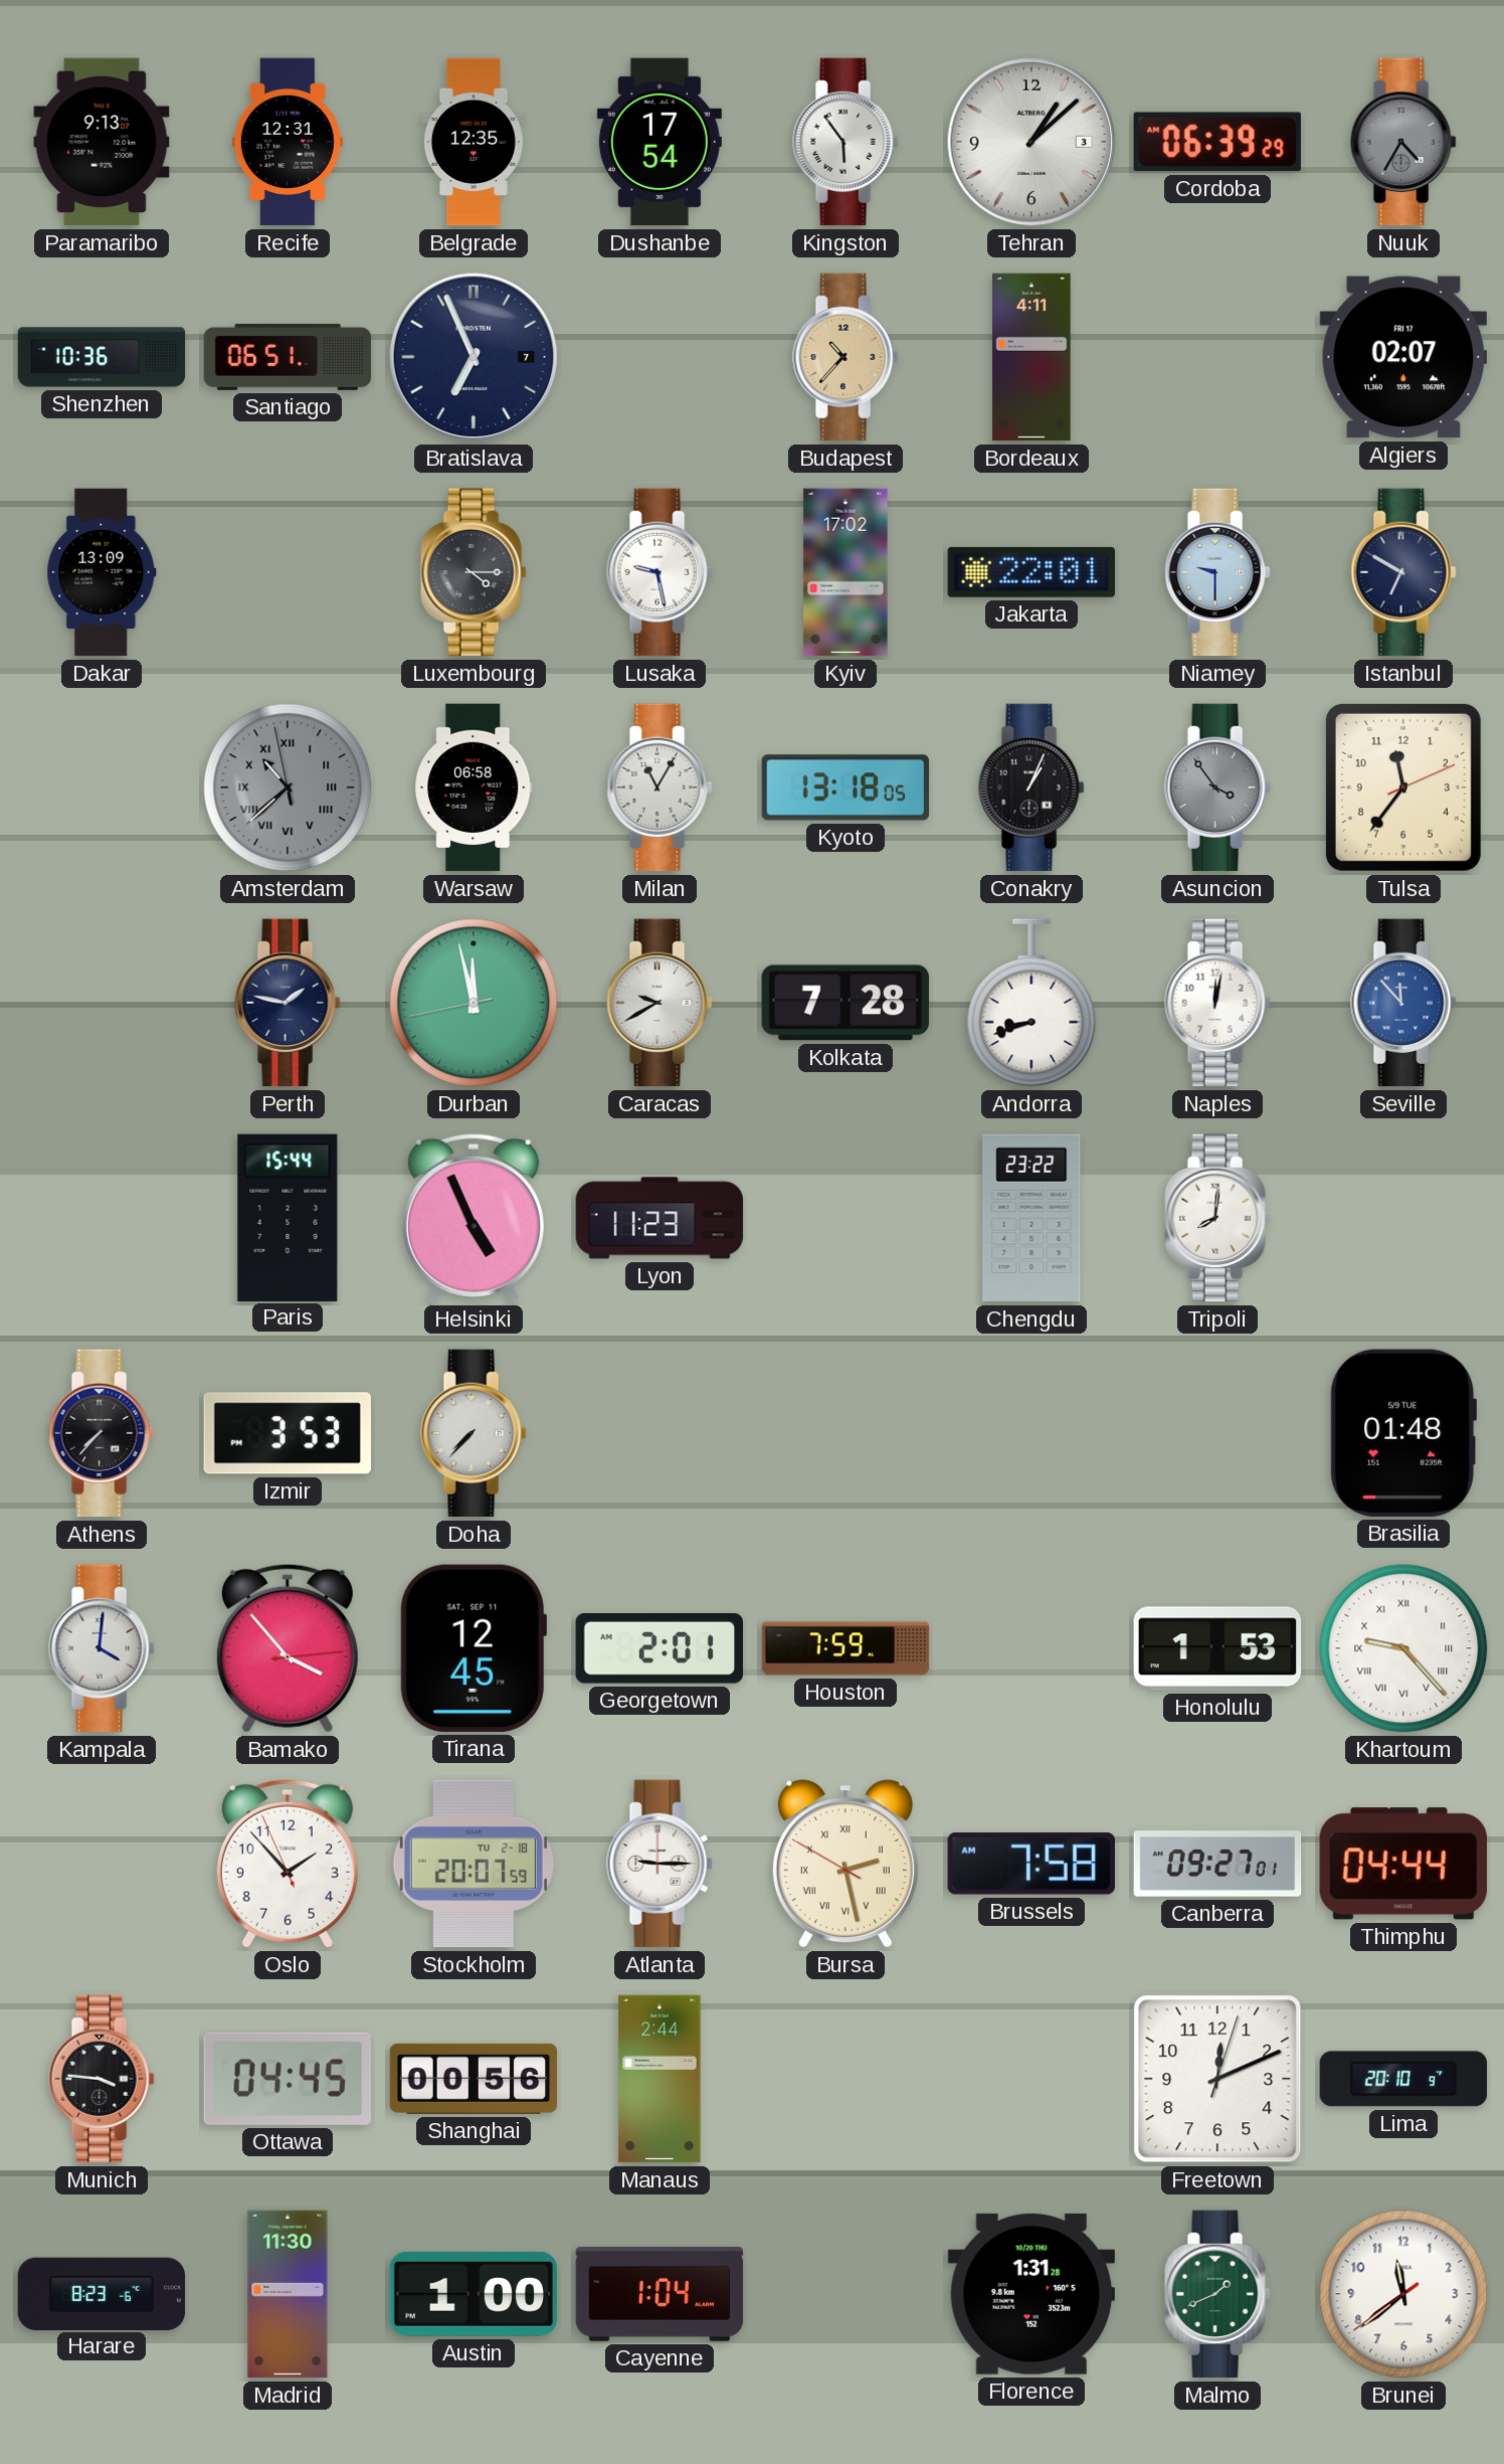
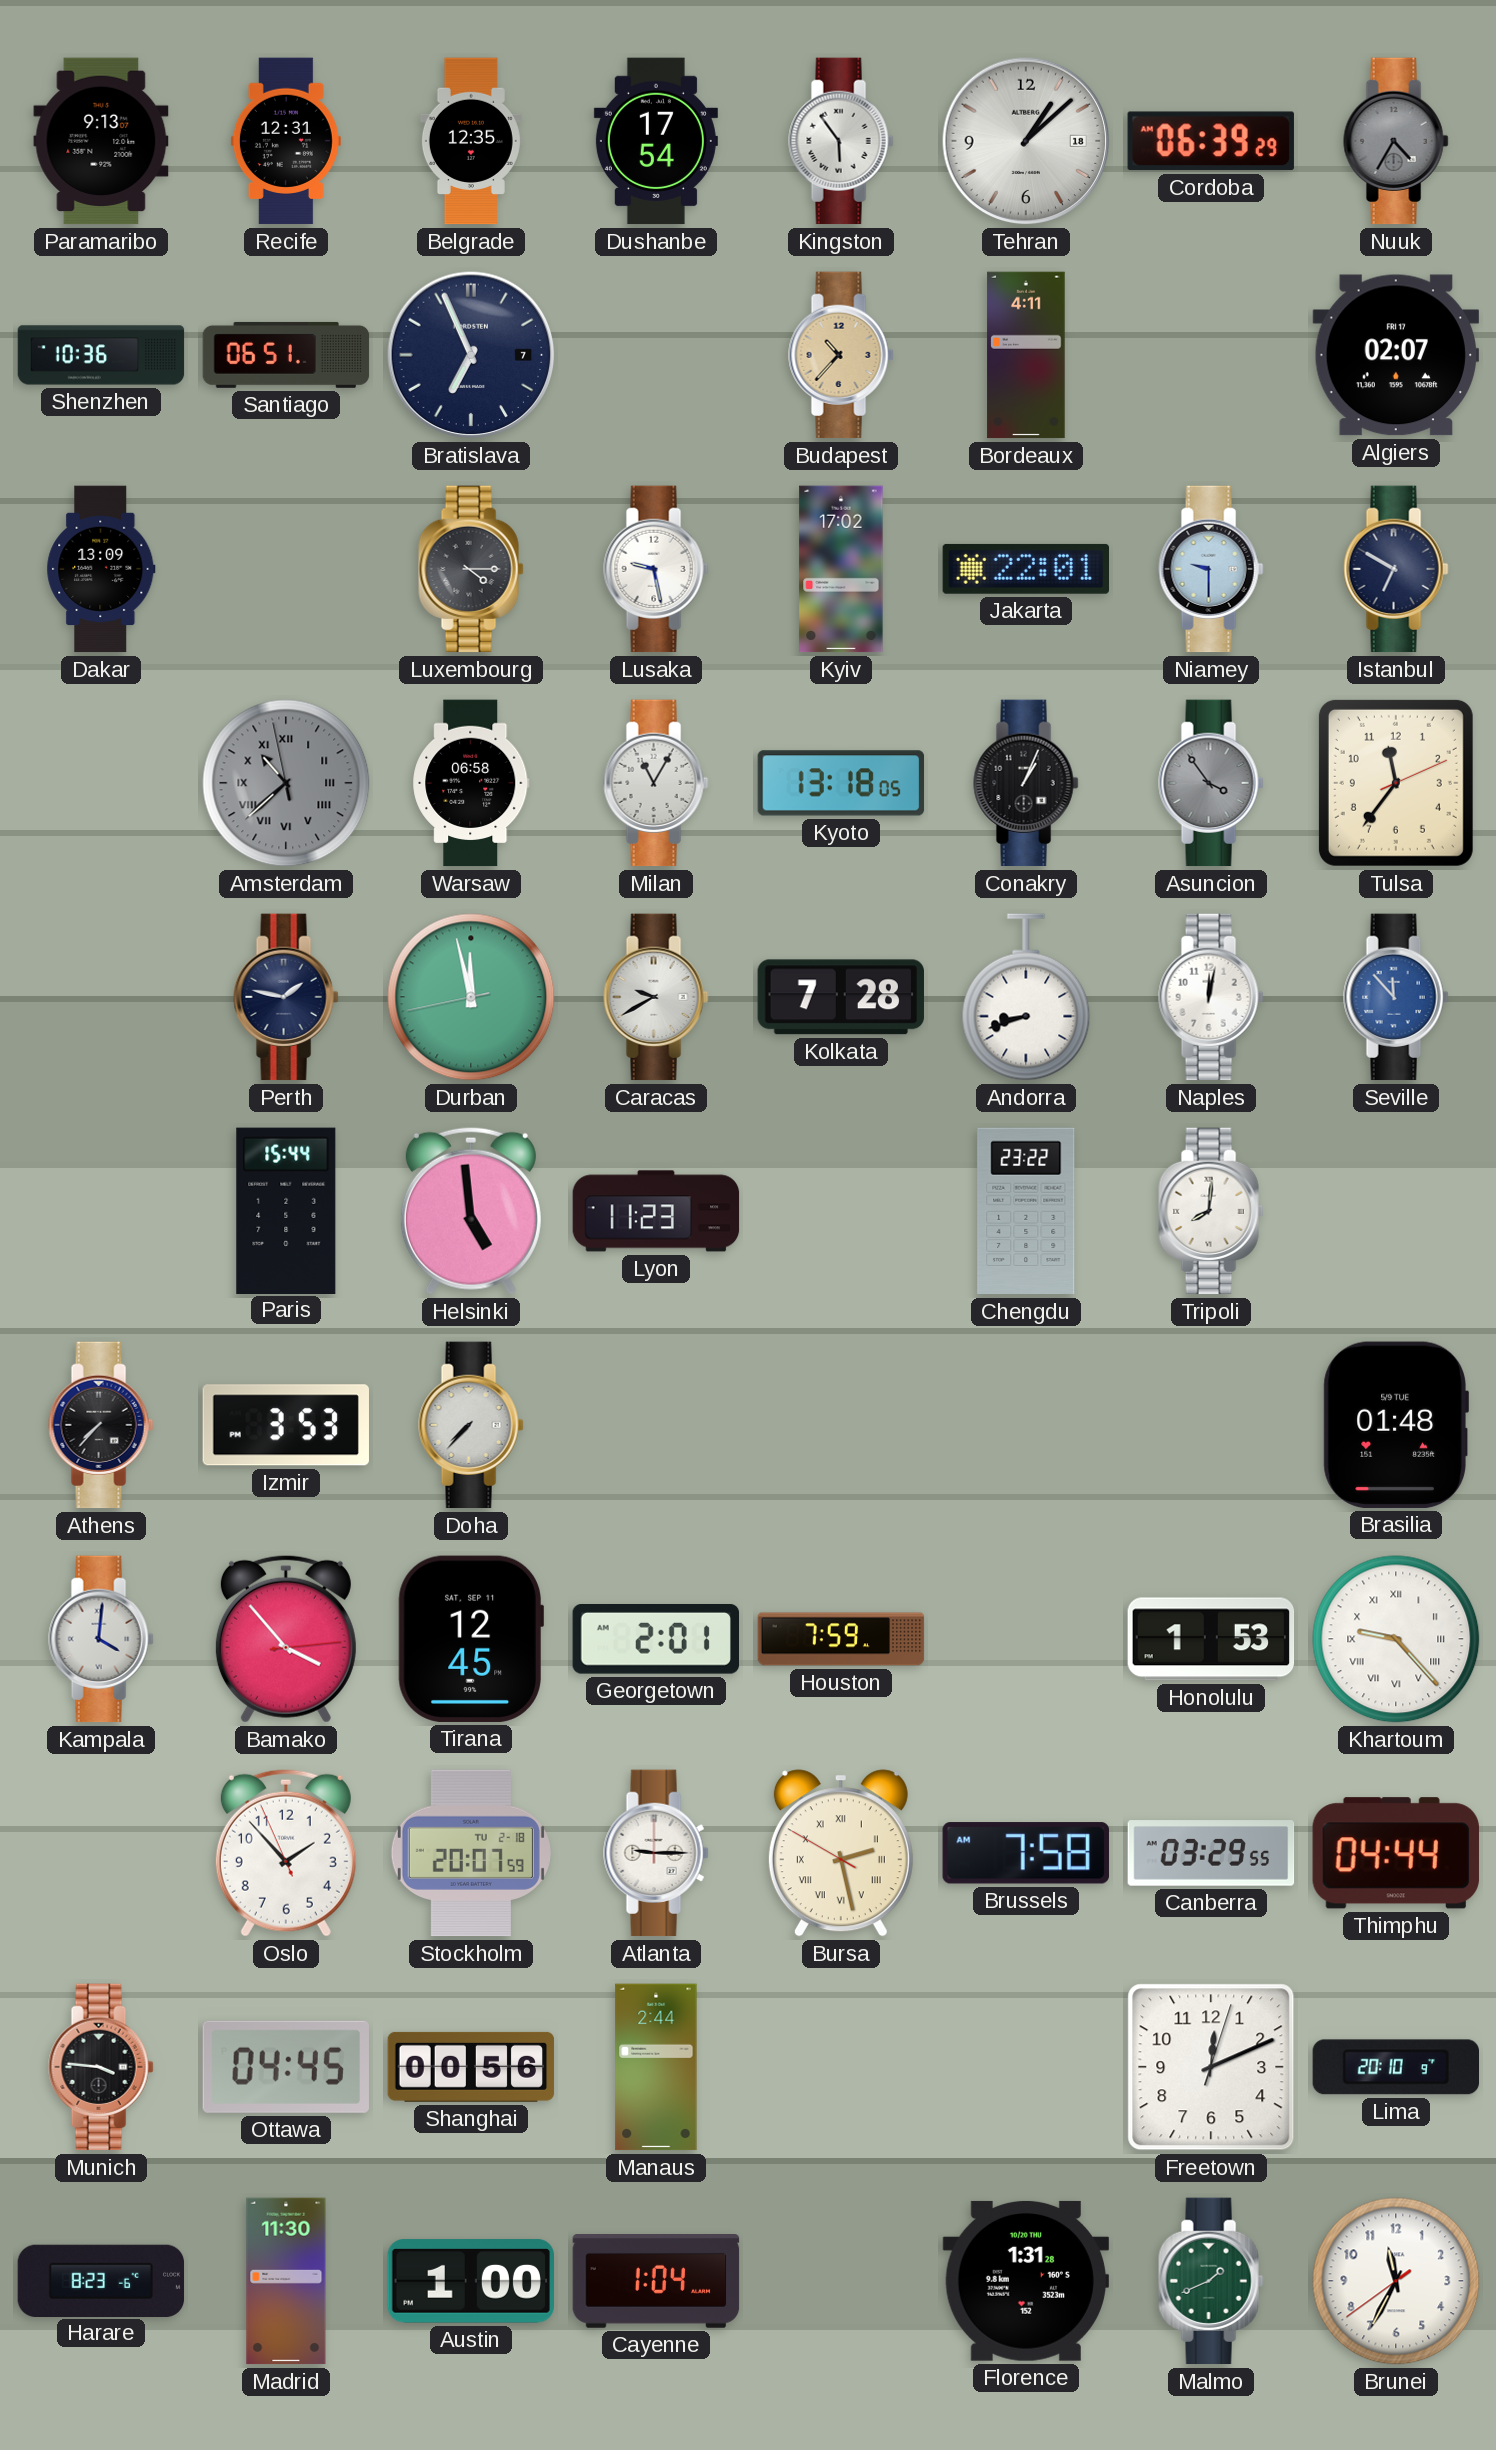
Tehran date: 3 -> 18
Helsinki: 4:56 -> 4:59
Canberra: 09:27 -> 03:29
Brunei: 11:38 -> 11:34
